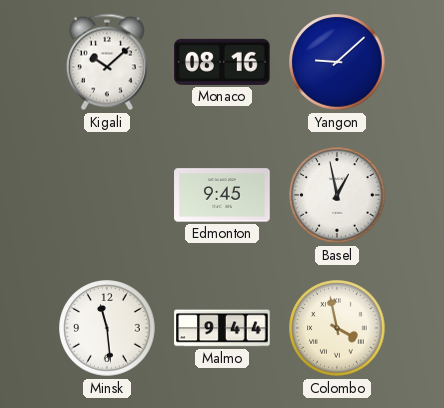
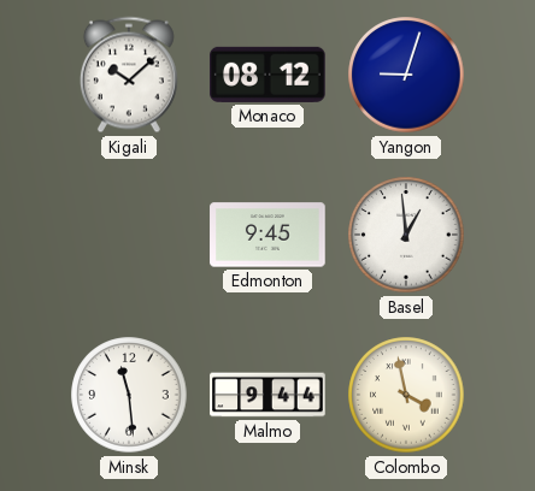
Monaco: 08:16 -> 08:12
Yangon: 9:08 -> 9:03
Basel: 12:58 -> 12:59
